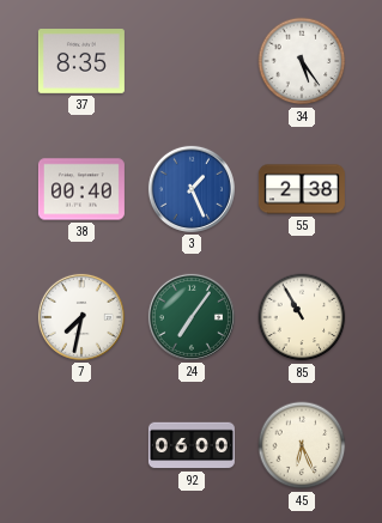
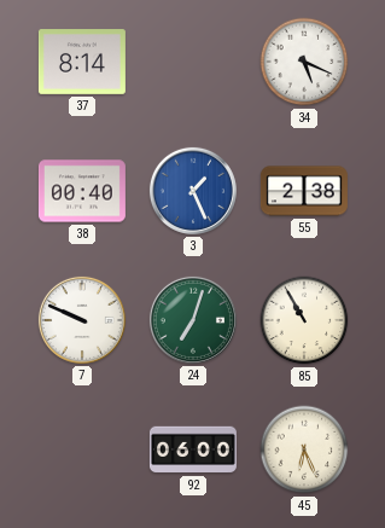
37: 8:35 -> 8:14
34: 5:24 -> 5:19
7: 7:32 -> 9:49
24: 7:06 -> 7:03
